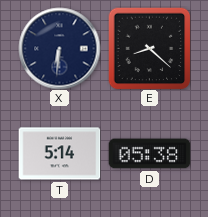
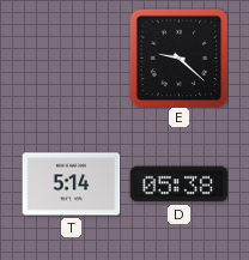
X: 6:31 -> none
E: 8:22 -> 9:22
